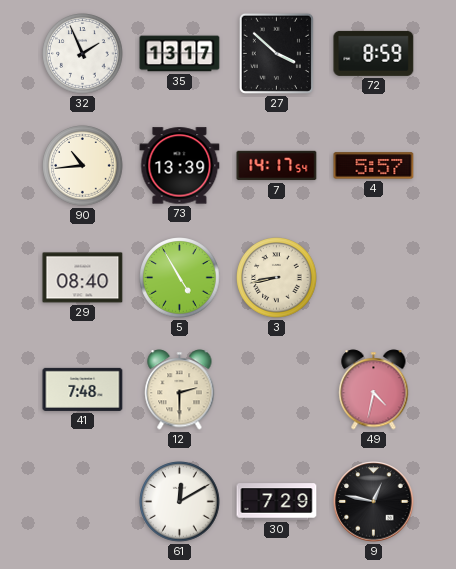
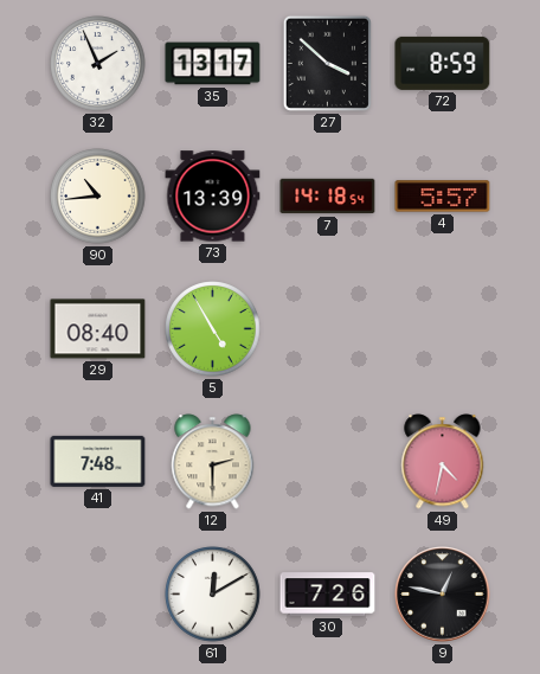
7: 14:17 -> 14:18
3: 8:43 -> none
30: 7:29 -> 7:26
